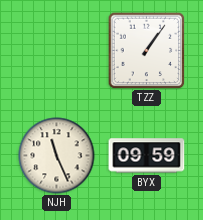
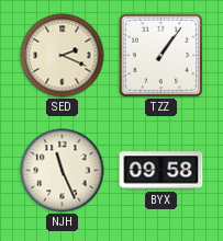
SED: none -> 2:19
BYX: 09:59 -> 09:58
